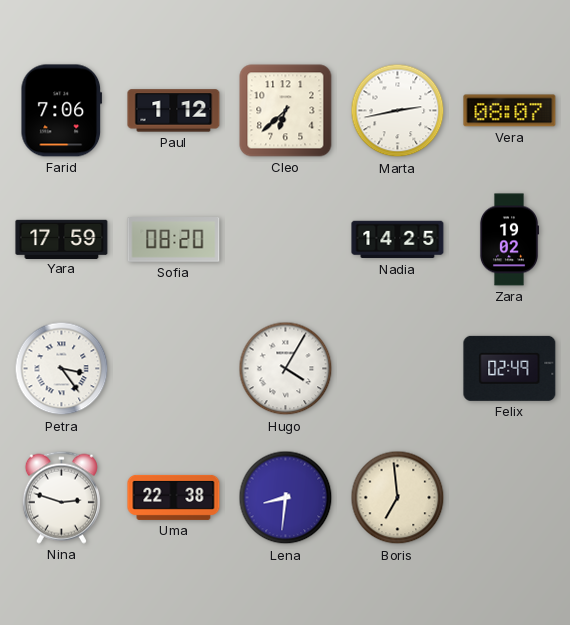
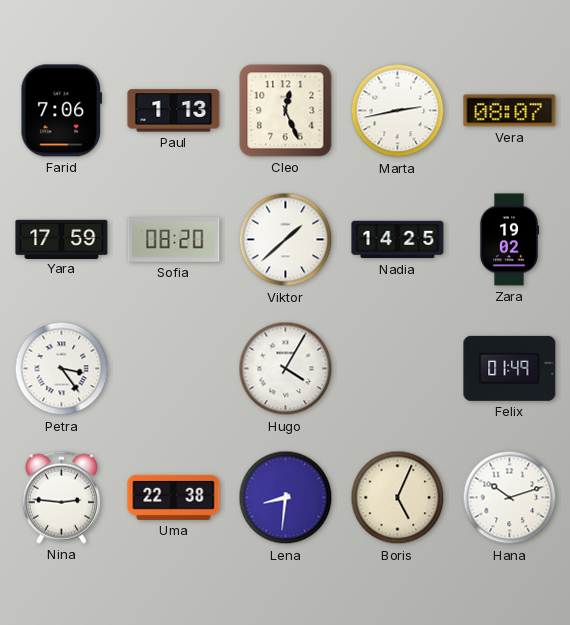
Paul: 1:12 -> 1:13
Cleo: 6:38 -> 12:26
Viktor: none -> 1:38
Felix: 02:49 -> 01:49
Nina: 2:48 -> 2:46
Boris: 6:59 -> 5:04
Hana: none -> 10:12
